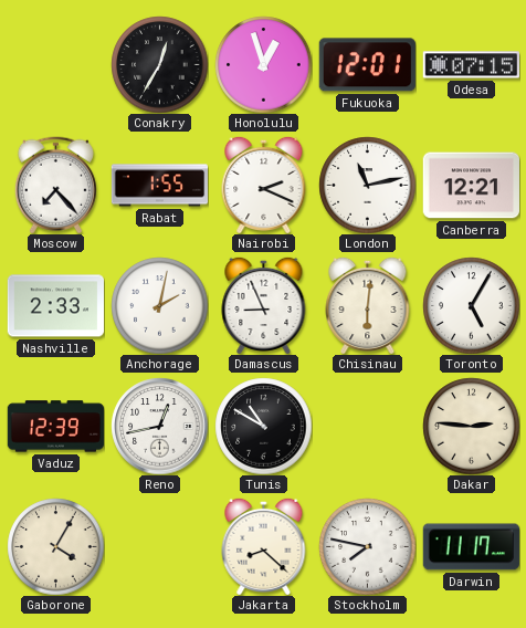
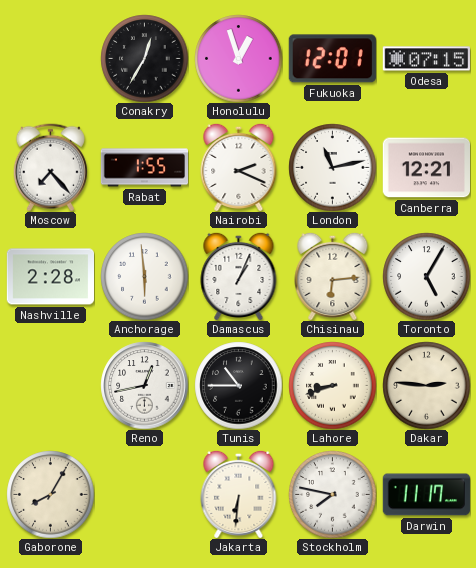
Nashville: 2:33 -> 2:28
Anchorage: 2:02 -> 5:59
Damascus: 8:56 -> 1:04
Chisinau: 6:01 -> 6:14
Vaduz: 12:39 -> none
Tunis: 10:50 -> 10:45
Lahore: none -> 8:42
Gaborone: 4:05 -> 8:05
Jakarta: 8:22 -> 6:31
